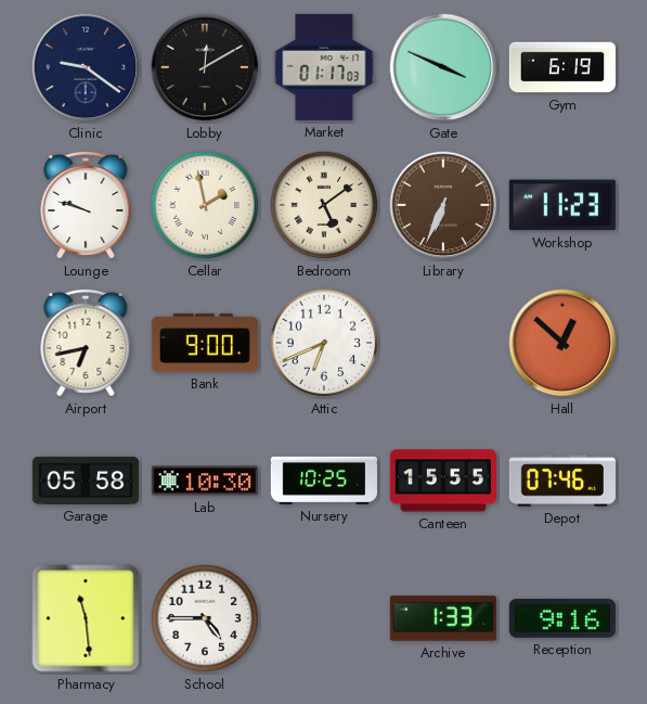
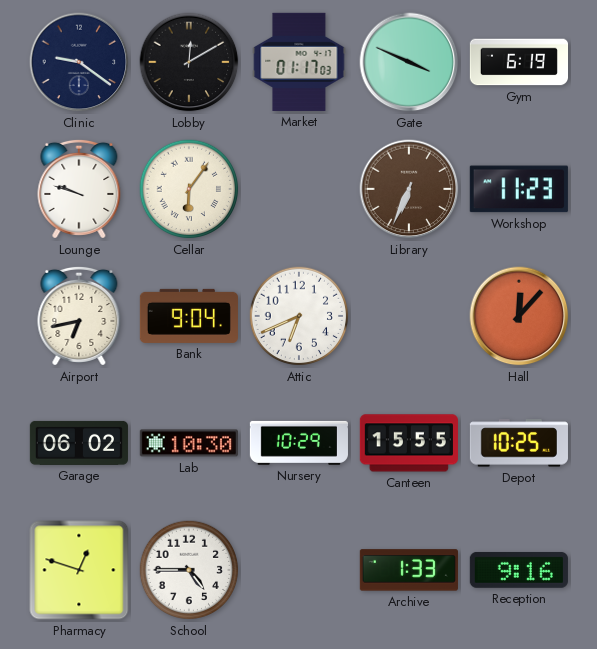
Cellar: 1:58 -> 6:06
Bedroom: 5:09 -> none
Bank: 9:00 -> 9:04
Hall: 12:52 -> 12:07
Garage: 05:58 -> 06:02
Nursery: 10:25 -> 10:29
Depot: 07:46 -> 10:25
Pharmacy: 11:29 -> 12:48
